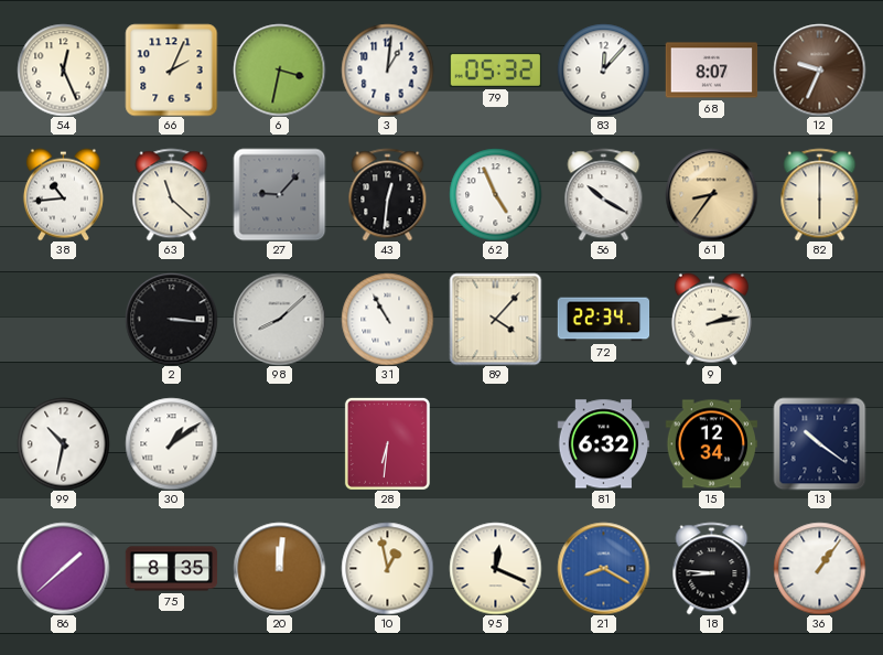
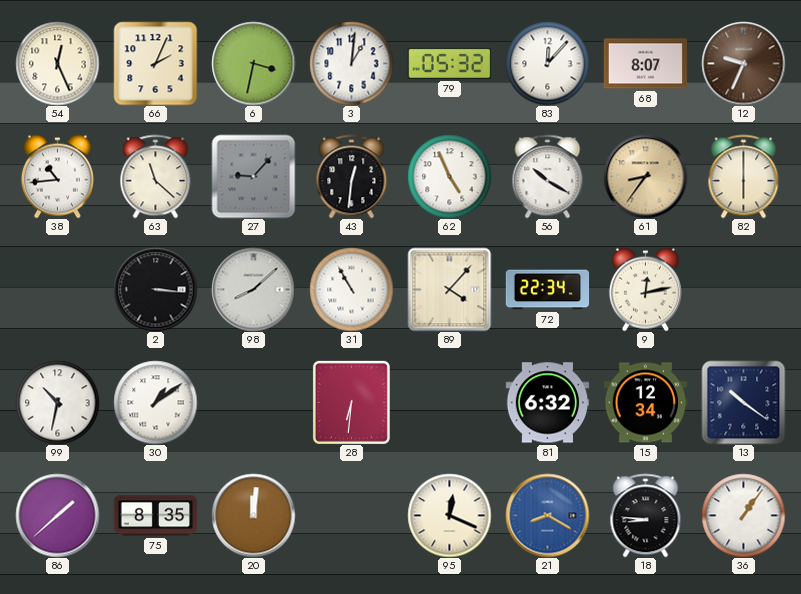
9: 2:13 -> 12:13
10: 12:58 -> none
